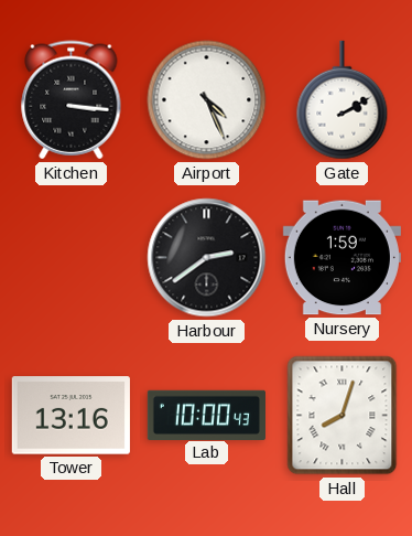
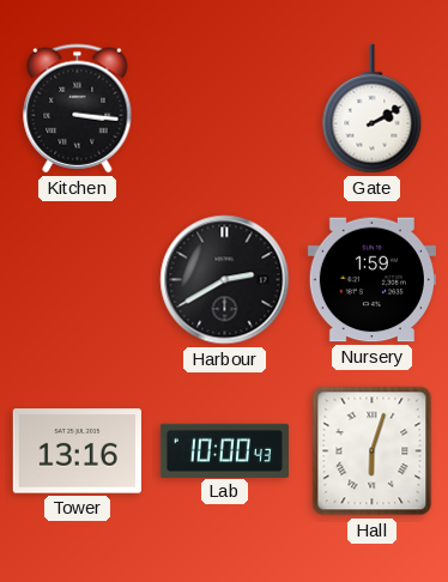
Airport: 4:26 -> none
Harbour: 2:39 -> 2:40
Hall: 8:03 -> 6:03
